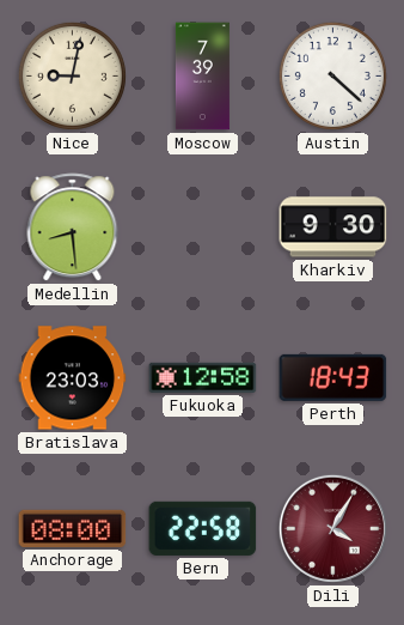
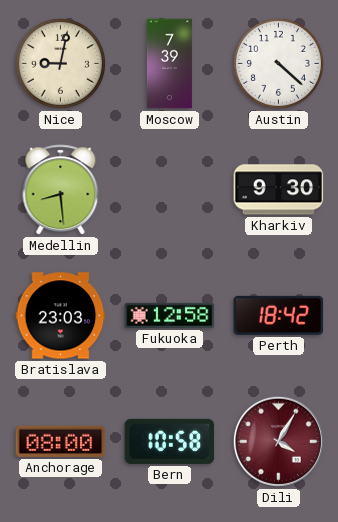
Perth: 18:43 -> 18:42
Bern: 22:58 -> 10:58
